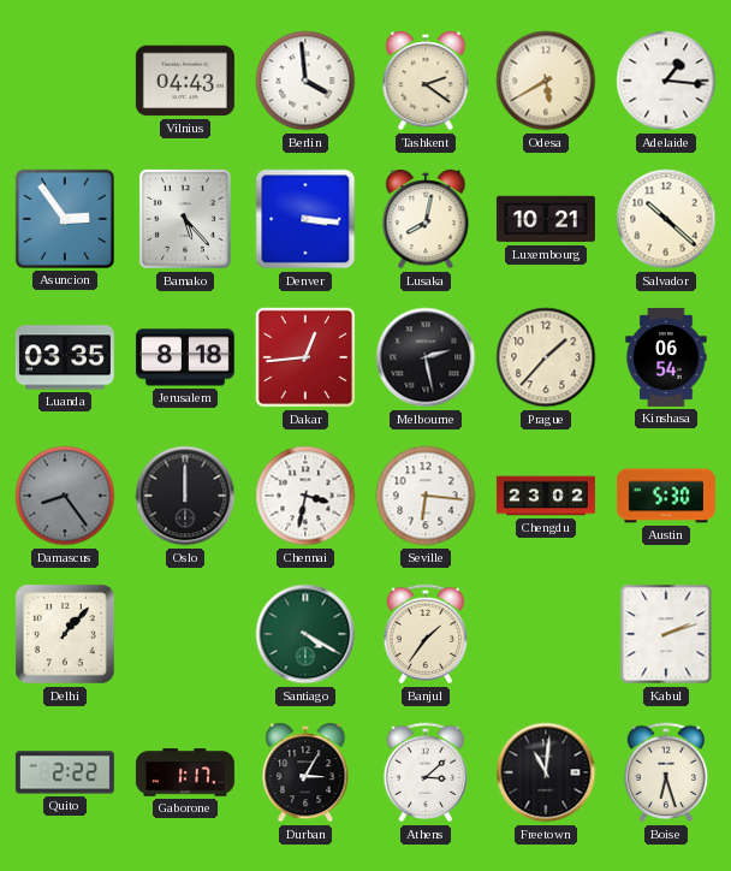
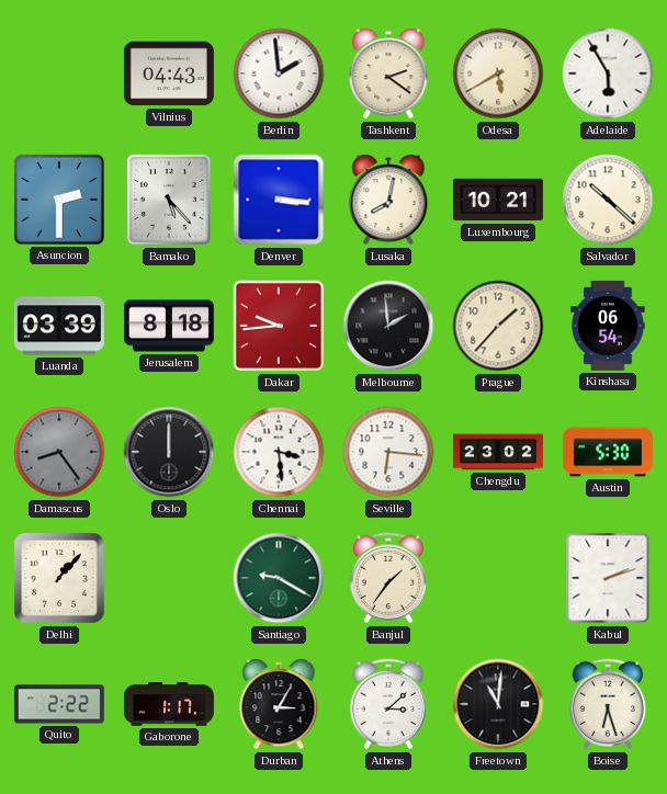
Berlin: 3:59 -> 1:59
Adelaide: 1:16 -> 5:55
Asuncion: 2:54 -> 2:30
Luanda: 03:35 -> 03:39
Dakar: 12:44 -> 9:44
Melbourne: 2:28 -> 1:59
Chennai: 3:32 -> 3:29
Santiago: 4:20 -> 9:20
